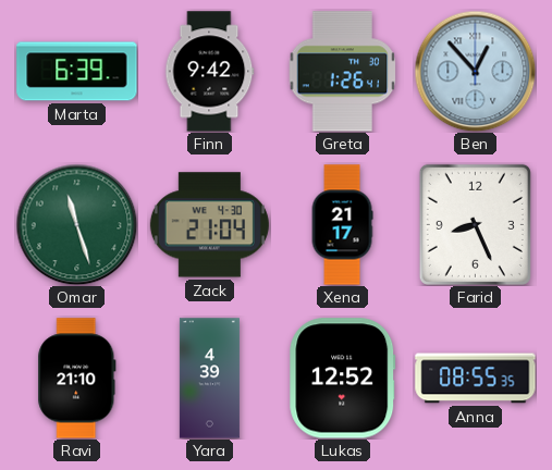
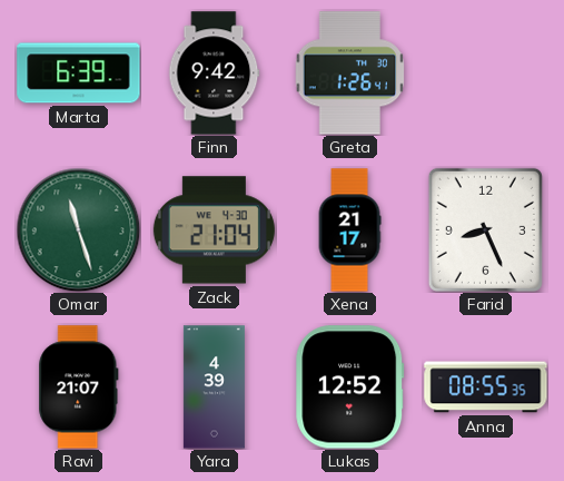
Ben: 12:53 -> none
Ravi: 21:10 -> 21:07
